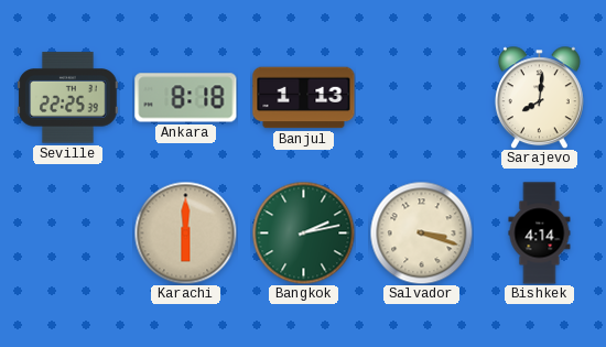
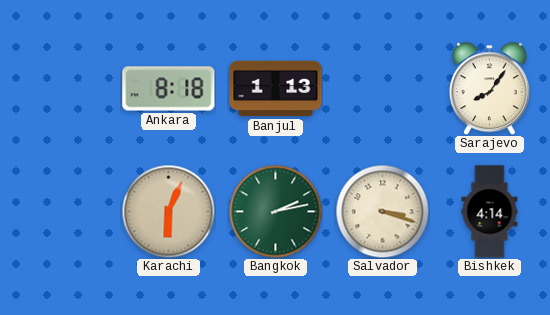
Seville: 22:25 -> none
Sarajevo: 8:01 -> 8:06
Karachi: 6:00 -> 6:04
